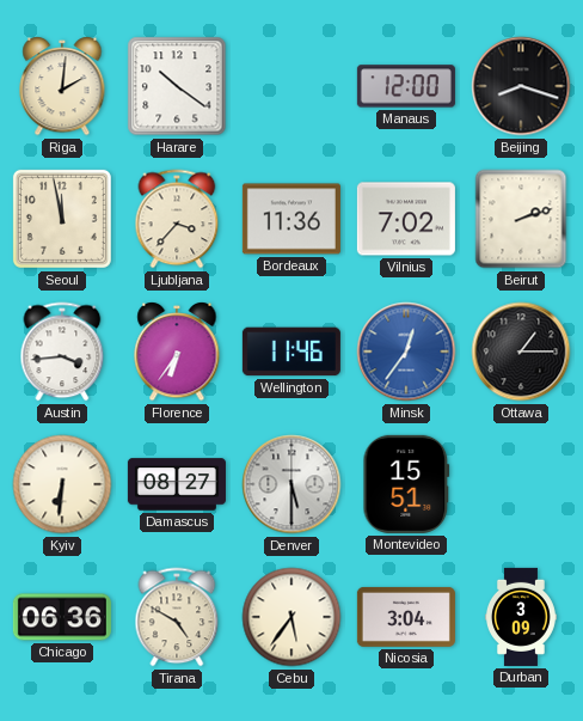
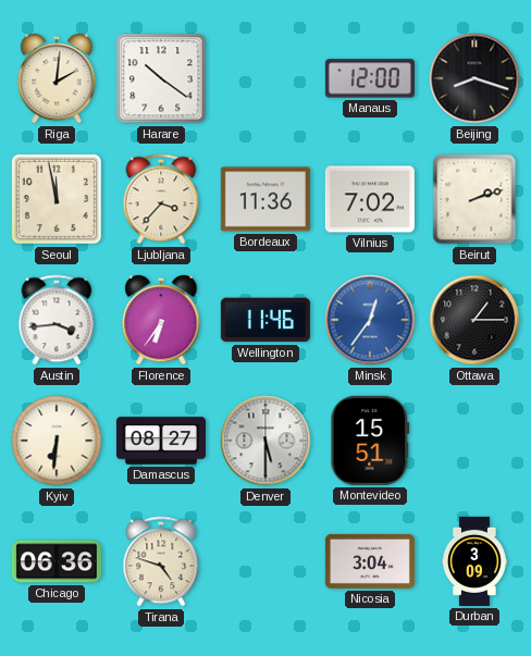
Tirana: 4:50 -> 4:48
Cebu: 5:36 -> none
